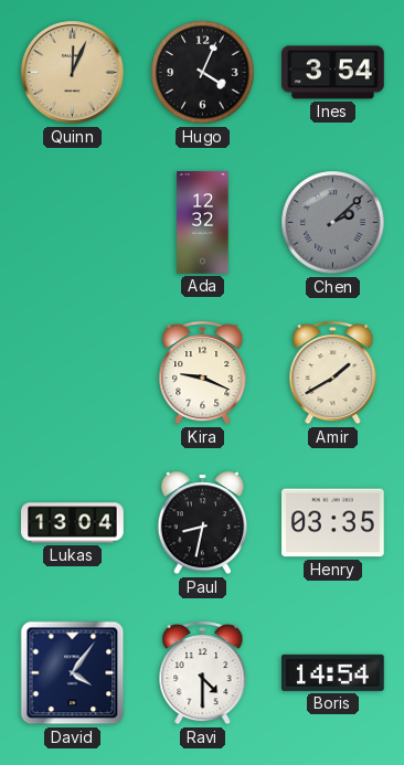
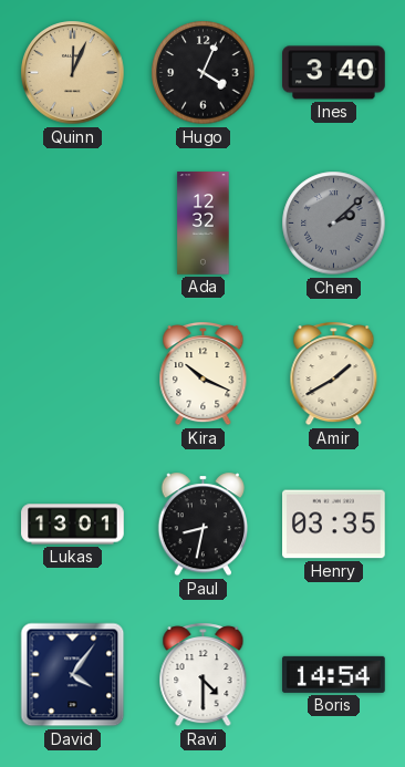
Ines: 3:54 -> 3:40
Kira: 9:19 -> 10:19
Lukas: 13:04 -> 13:01
